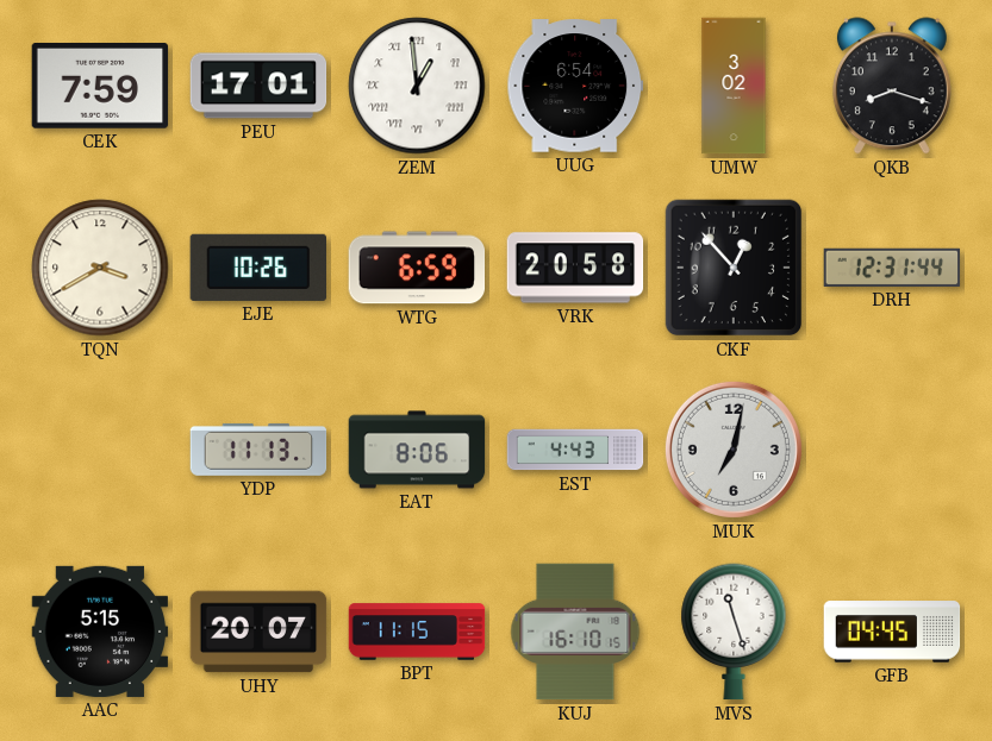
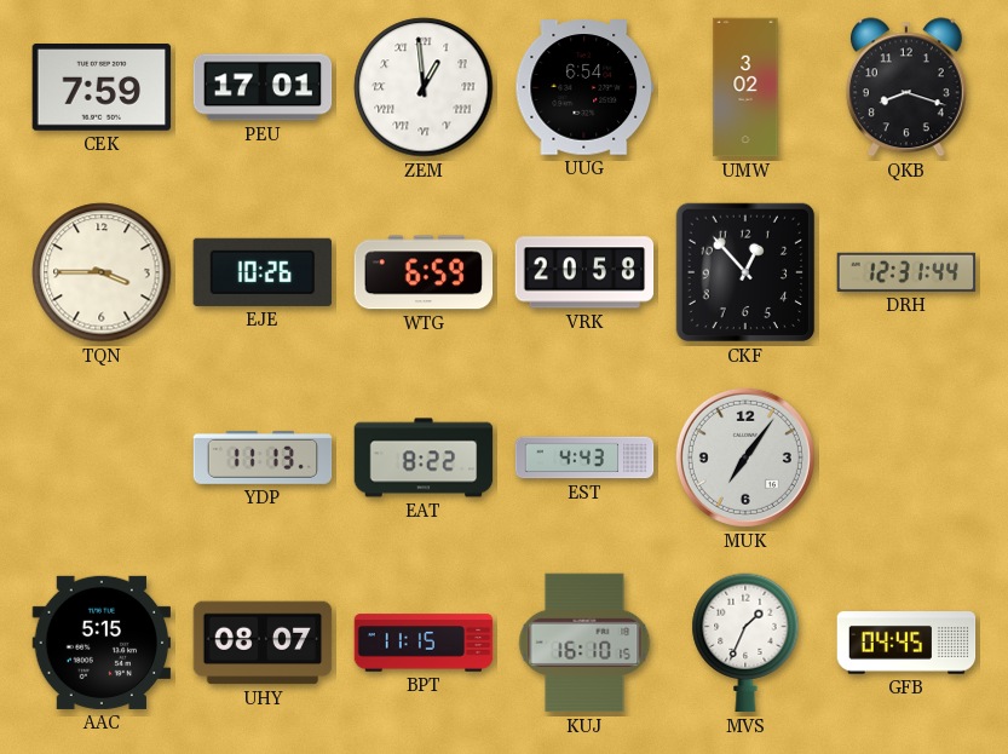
TQN: 3:40 -> 3:45
EAT: 8:06 -> 8:22
MUK: 7:02 -> 7:06
UHY: 20:07 -> 08:07
MVS: 11:27 -> 1:34
